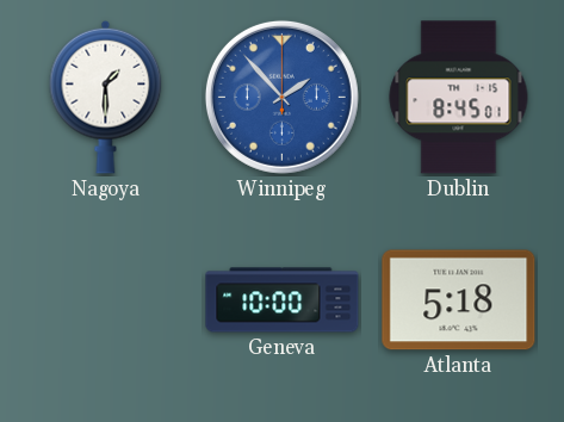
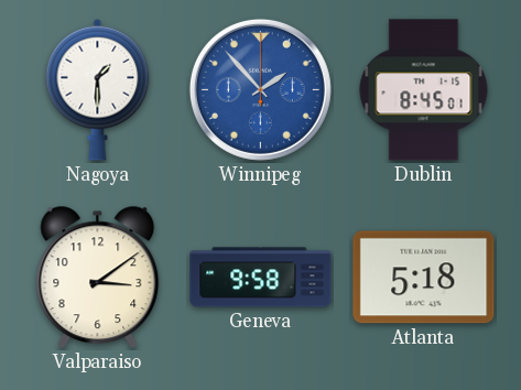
Valparaiso: none -> 3:09
Geneva: 10:00 -> 9:58
